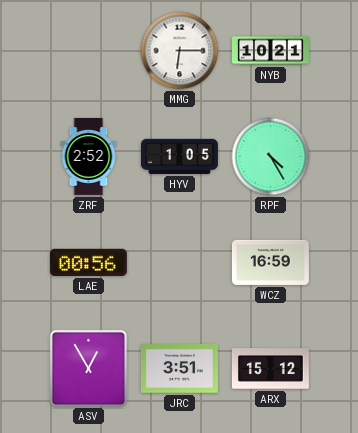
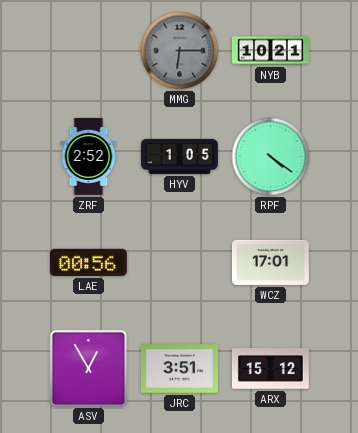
MMG dial: white -> grey
RPF: 4:25 -> 4:21
WCZ: 16:59 -> 17:01
